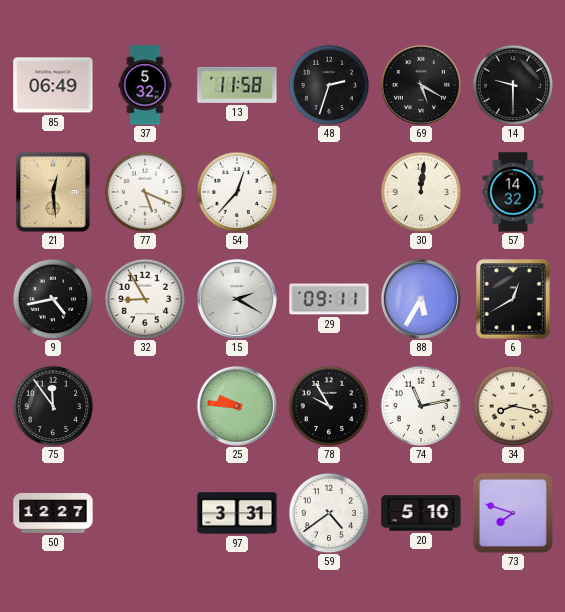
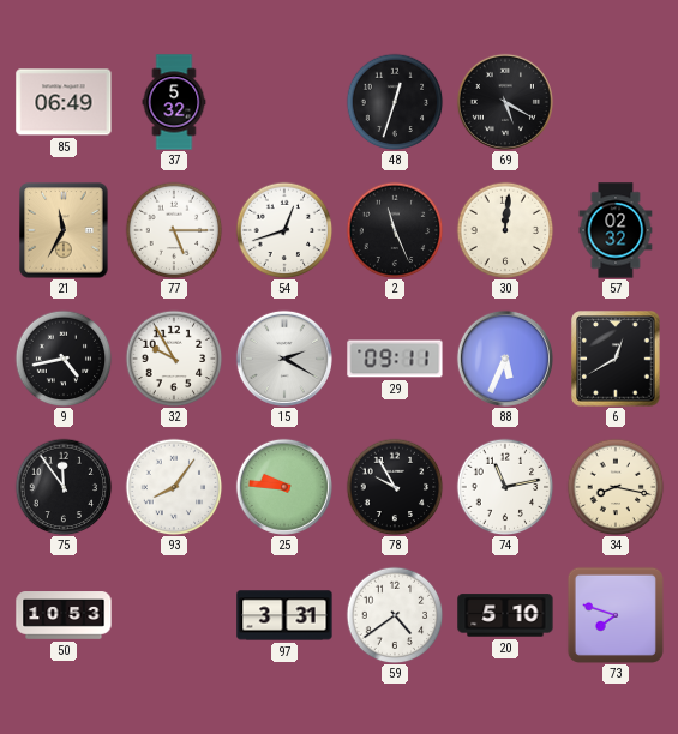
13: 11:58 -> none
48: 2:33 -> 12:33
14: 9:30 -> none
21: 12:29 -> 11:35
77: 5:19 -> 5:15
54: 12:37 -> 12:42
2: none -> 11:26
57: 14:32 -> 02:32
32: 8:55 -> 9:55
88: 5:35 -> 5:34
93: none -> 8:06
50: 12:27 -> 10:53
